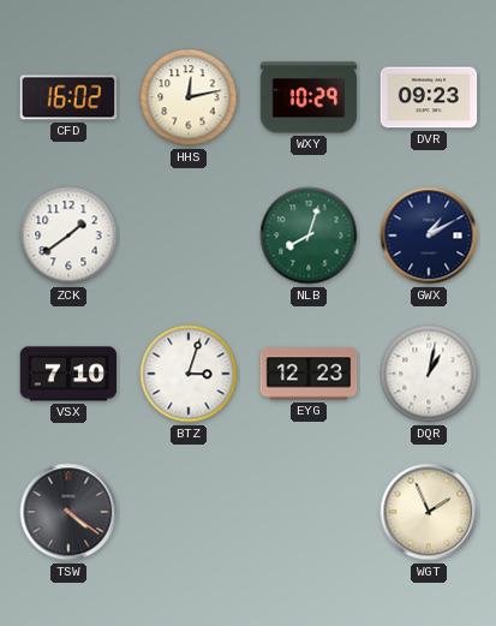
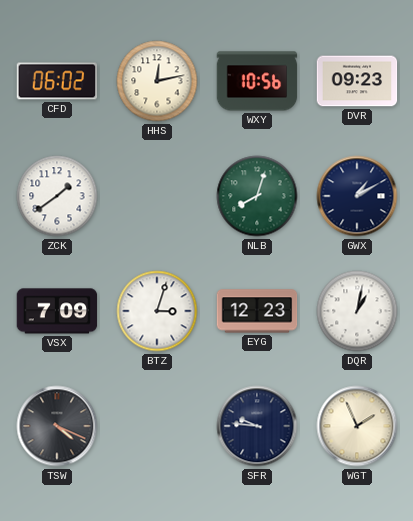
CFD: 16:02 -> 06:02
WXY: 10:29 -> 10:56
VSX: 7:10 -> 7:09
TSW: 4:21 -> 4:19
SFR: none -> 9:46
